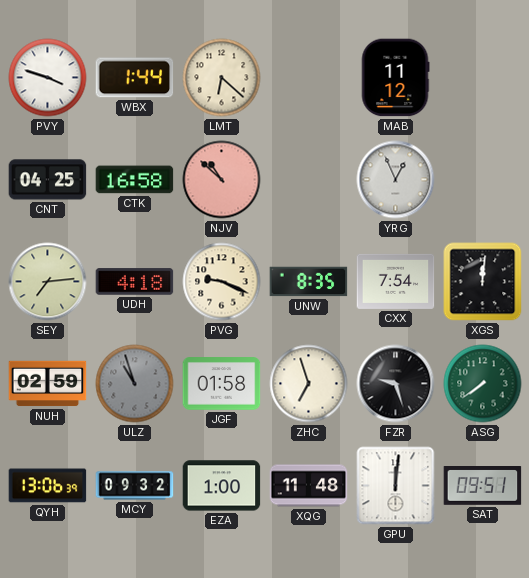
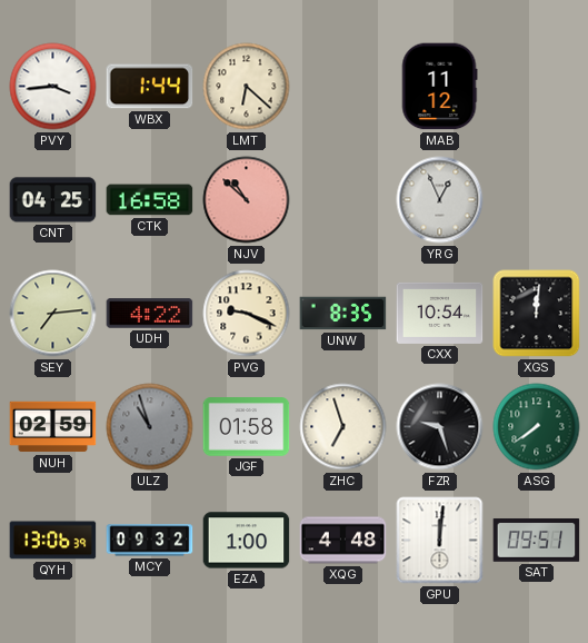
PVY: 3:48 -> 3:44
UDH: 4:18 -> 4:22
CXX: 7:54 -> 10:54
XQG: 11:48 -> 4:48
